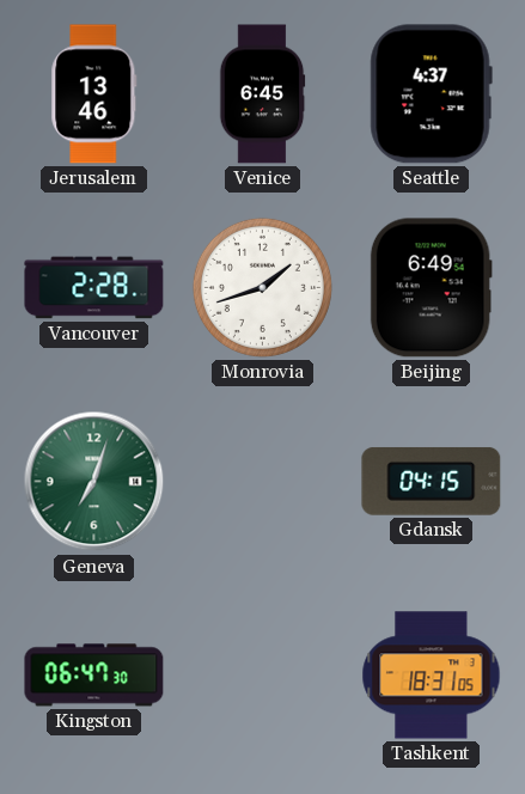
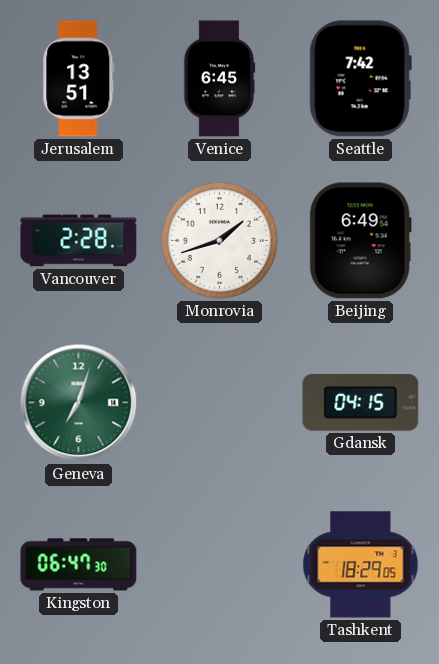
Jerusalem: 13:46 -> 13:51
Seattle: 4:37 -> 7:42
Tashkent: 18:31 -> 18:29
